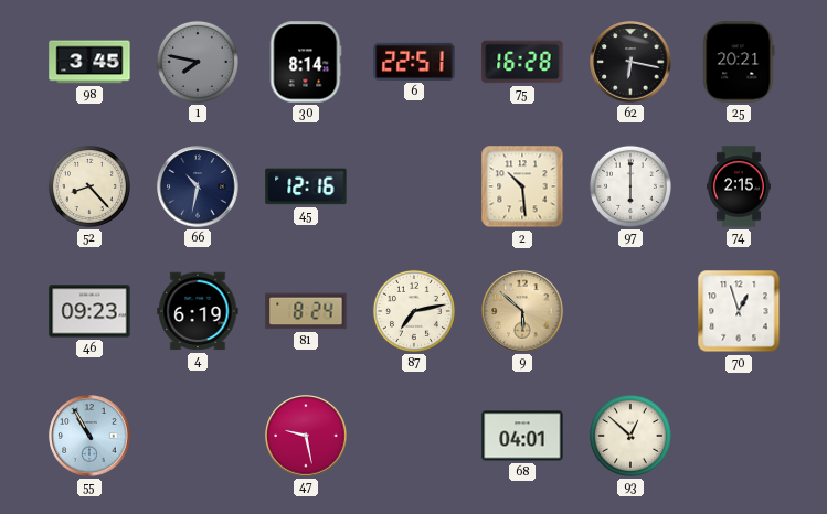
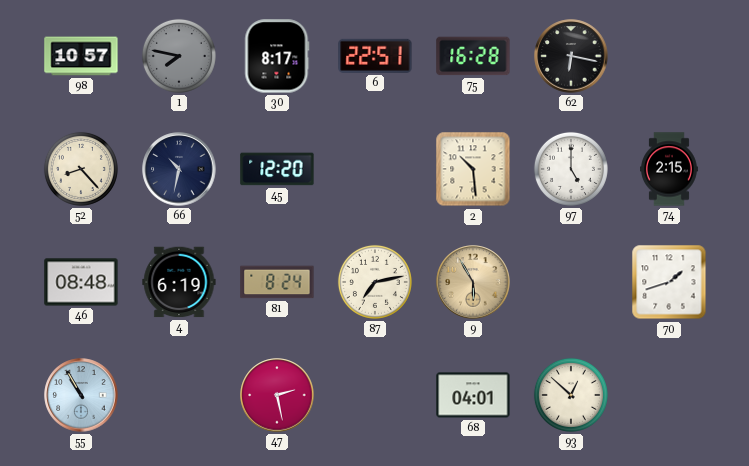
98: 3:45 -> 10:57
30: 8:14 -> 8:17
25: 20:21 -> none
45: 12:16 -> 12:20
97: 6:00 -> 5:00
46: 09:23 -> 08:48
9: 5:52 -> 5:55
70: 12:57 -> 1:42
47: 9:28 -> 2:28
